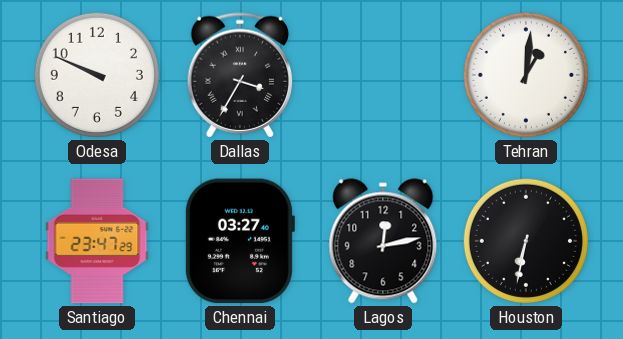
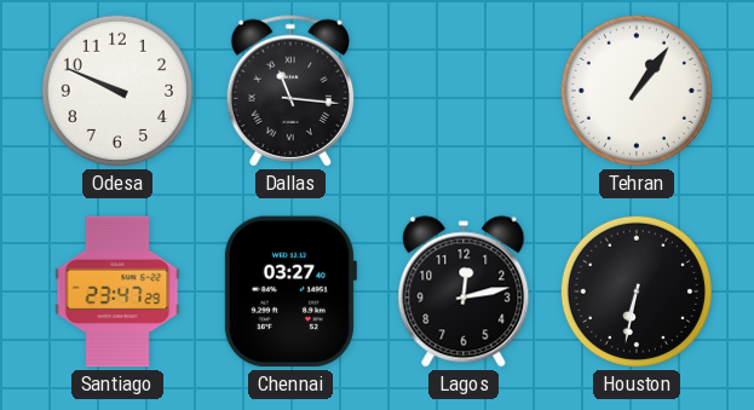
Dallas: 3:35 -> 11:16
Tehran: 1:01 -> 1:06
